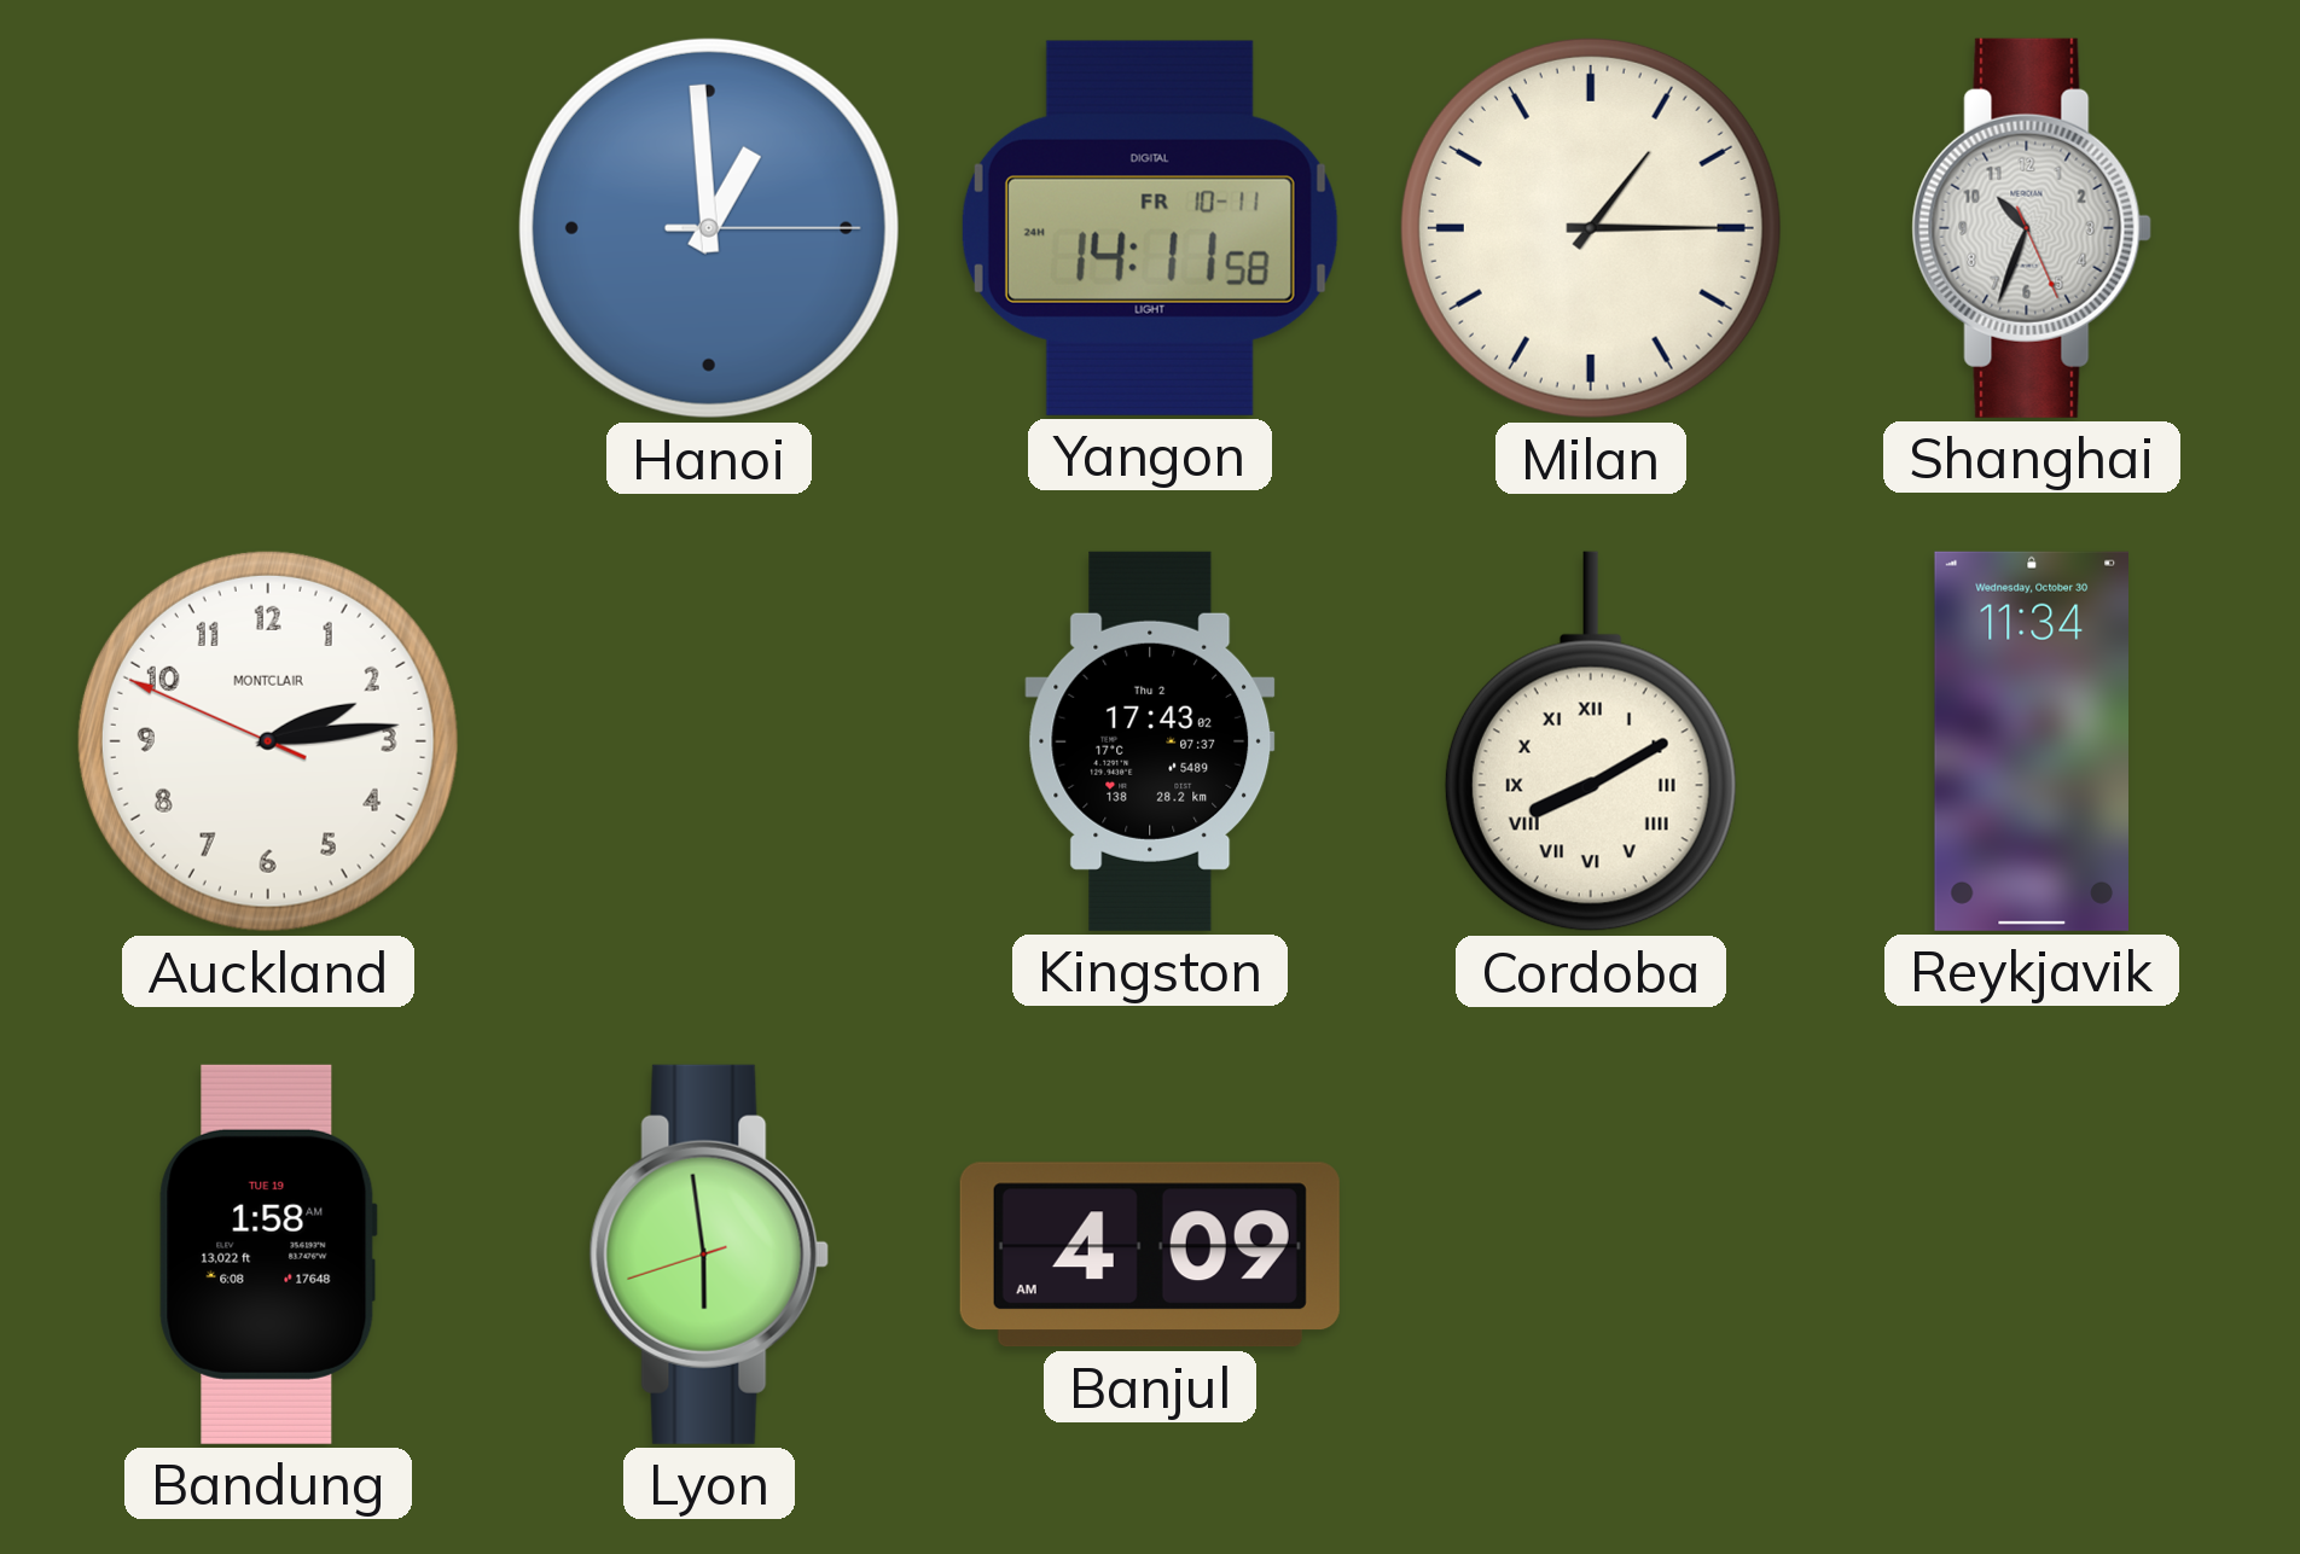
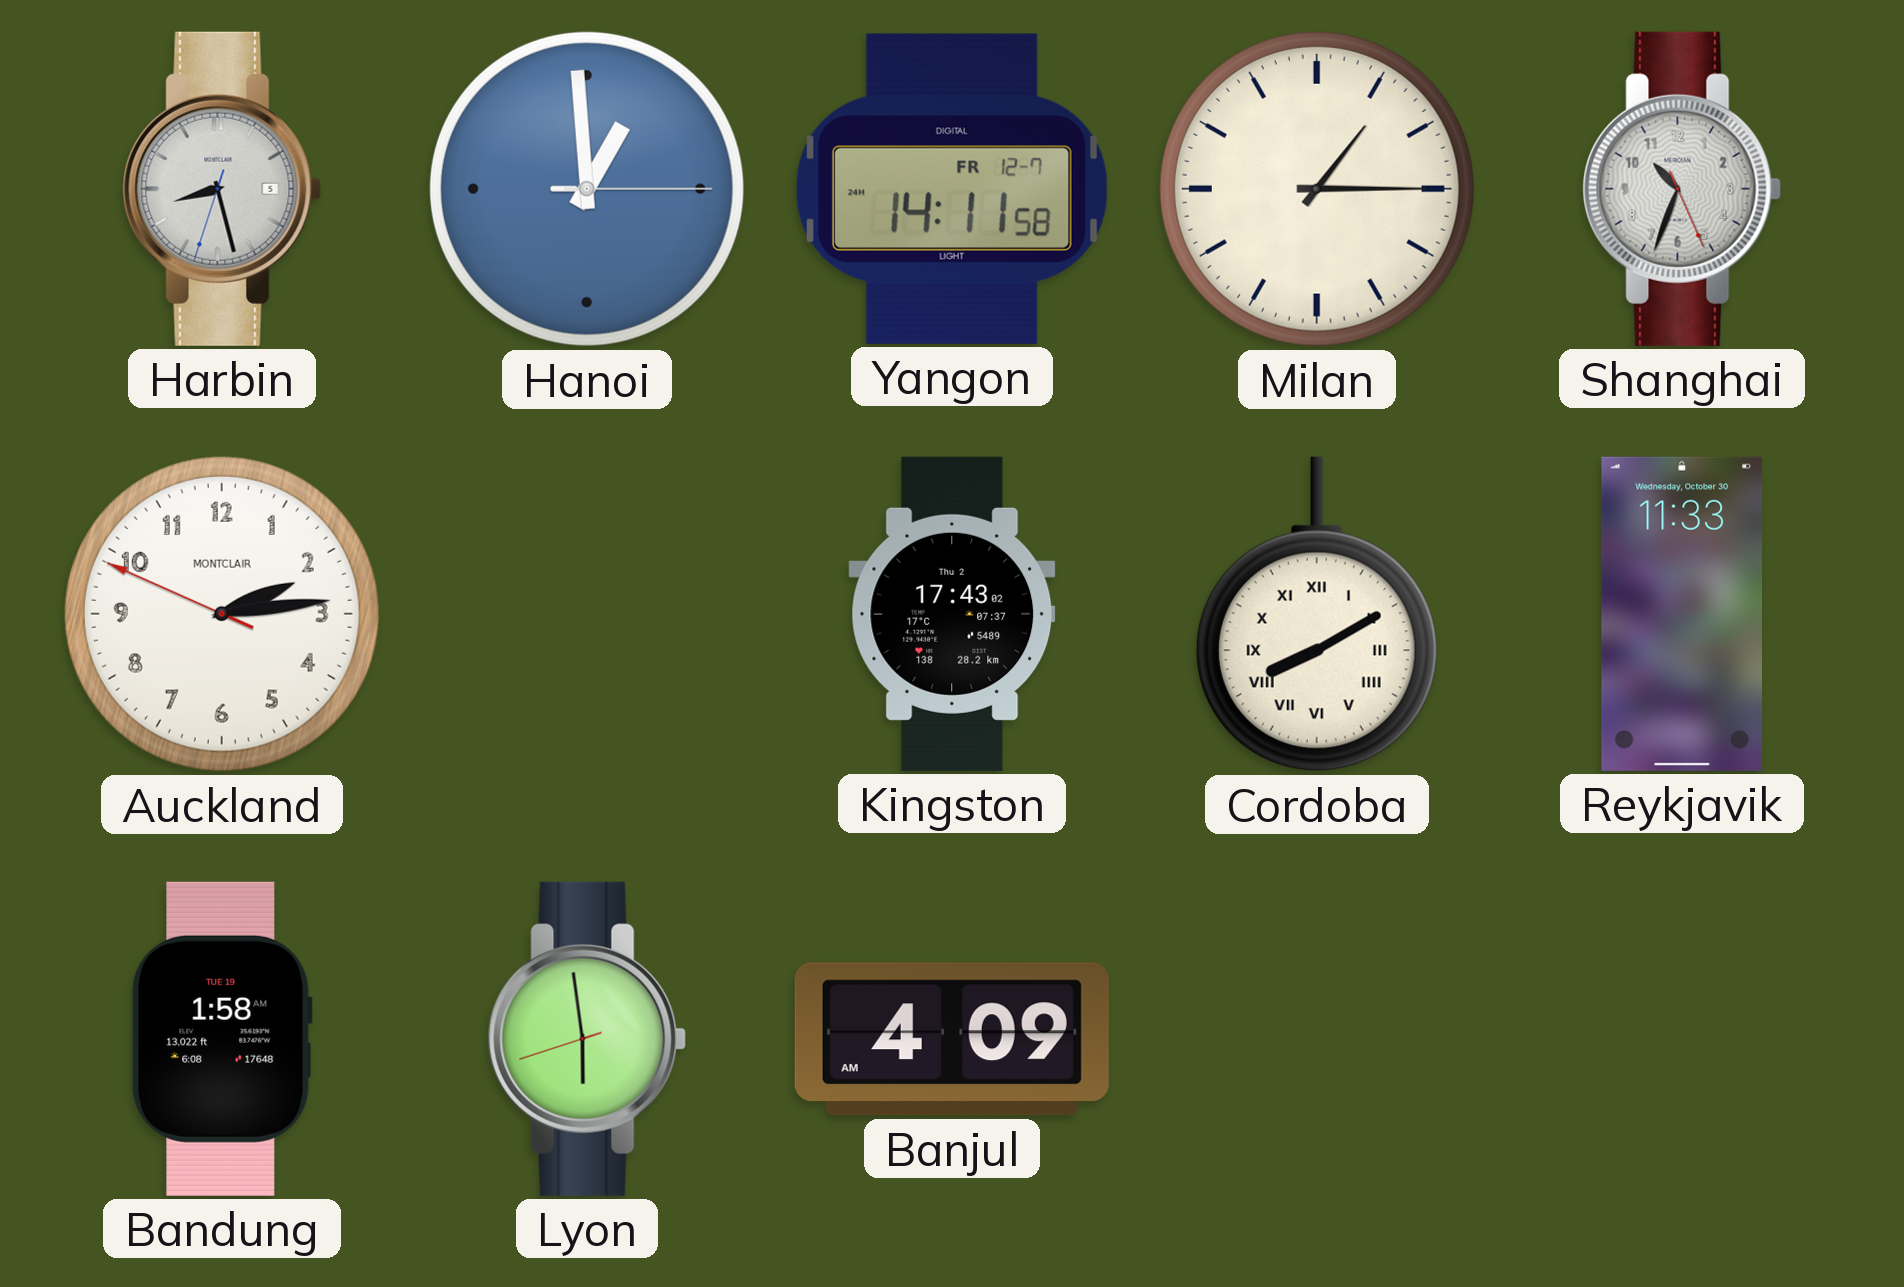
Harbin: none -> 8:27
Yangon date: FR 10-11 -> FR 12-7
Reykjavik: 11:34 -> 11:33
